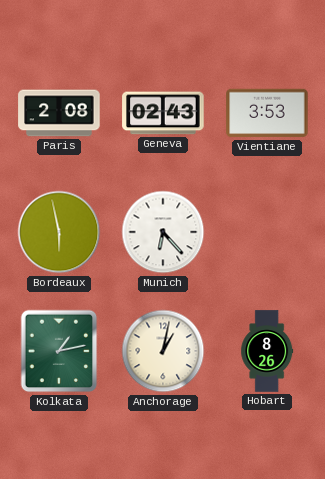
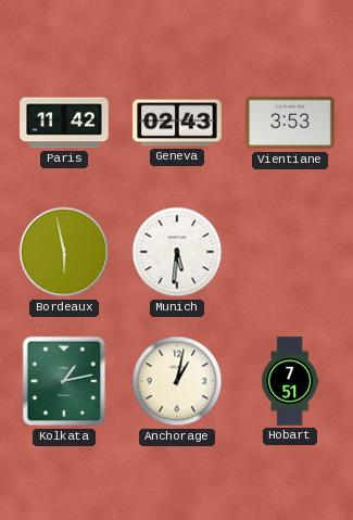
Paris: 2:08 -> 11:42
Munich: 6:23 -> 5:31
Hobart: 8:26 -> 7:51
